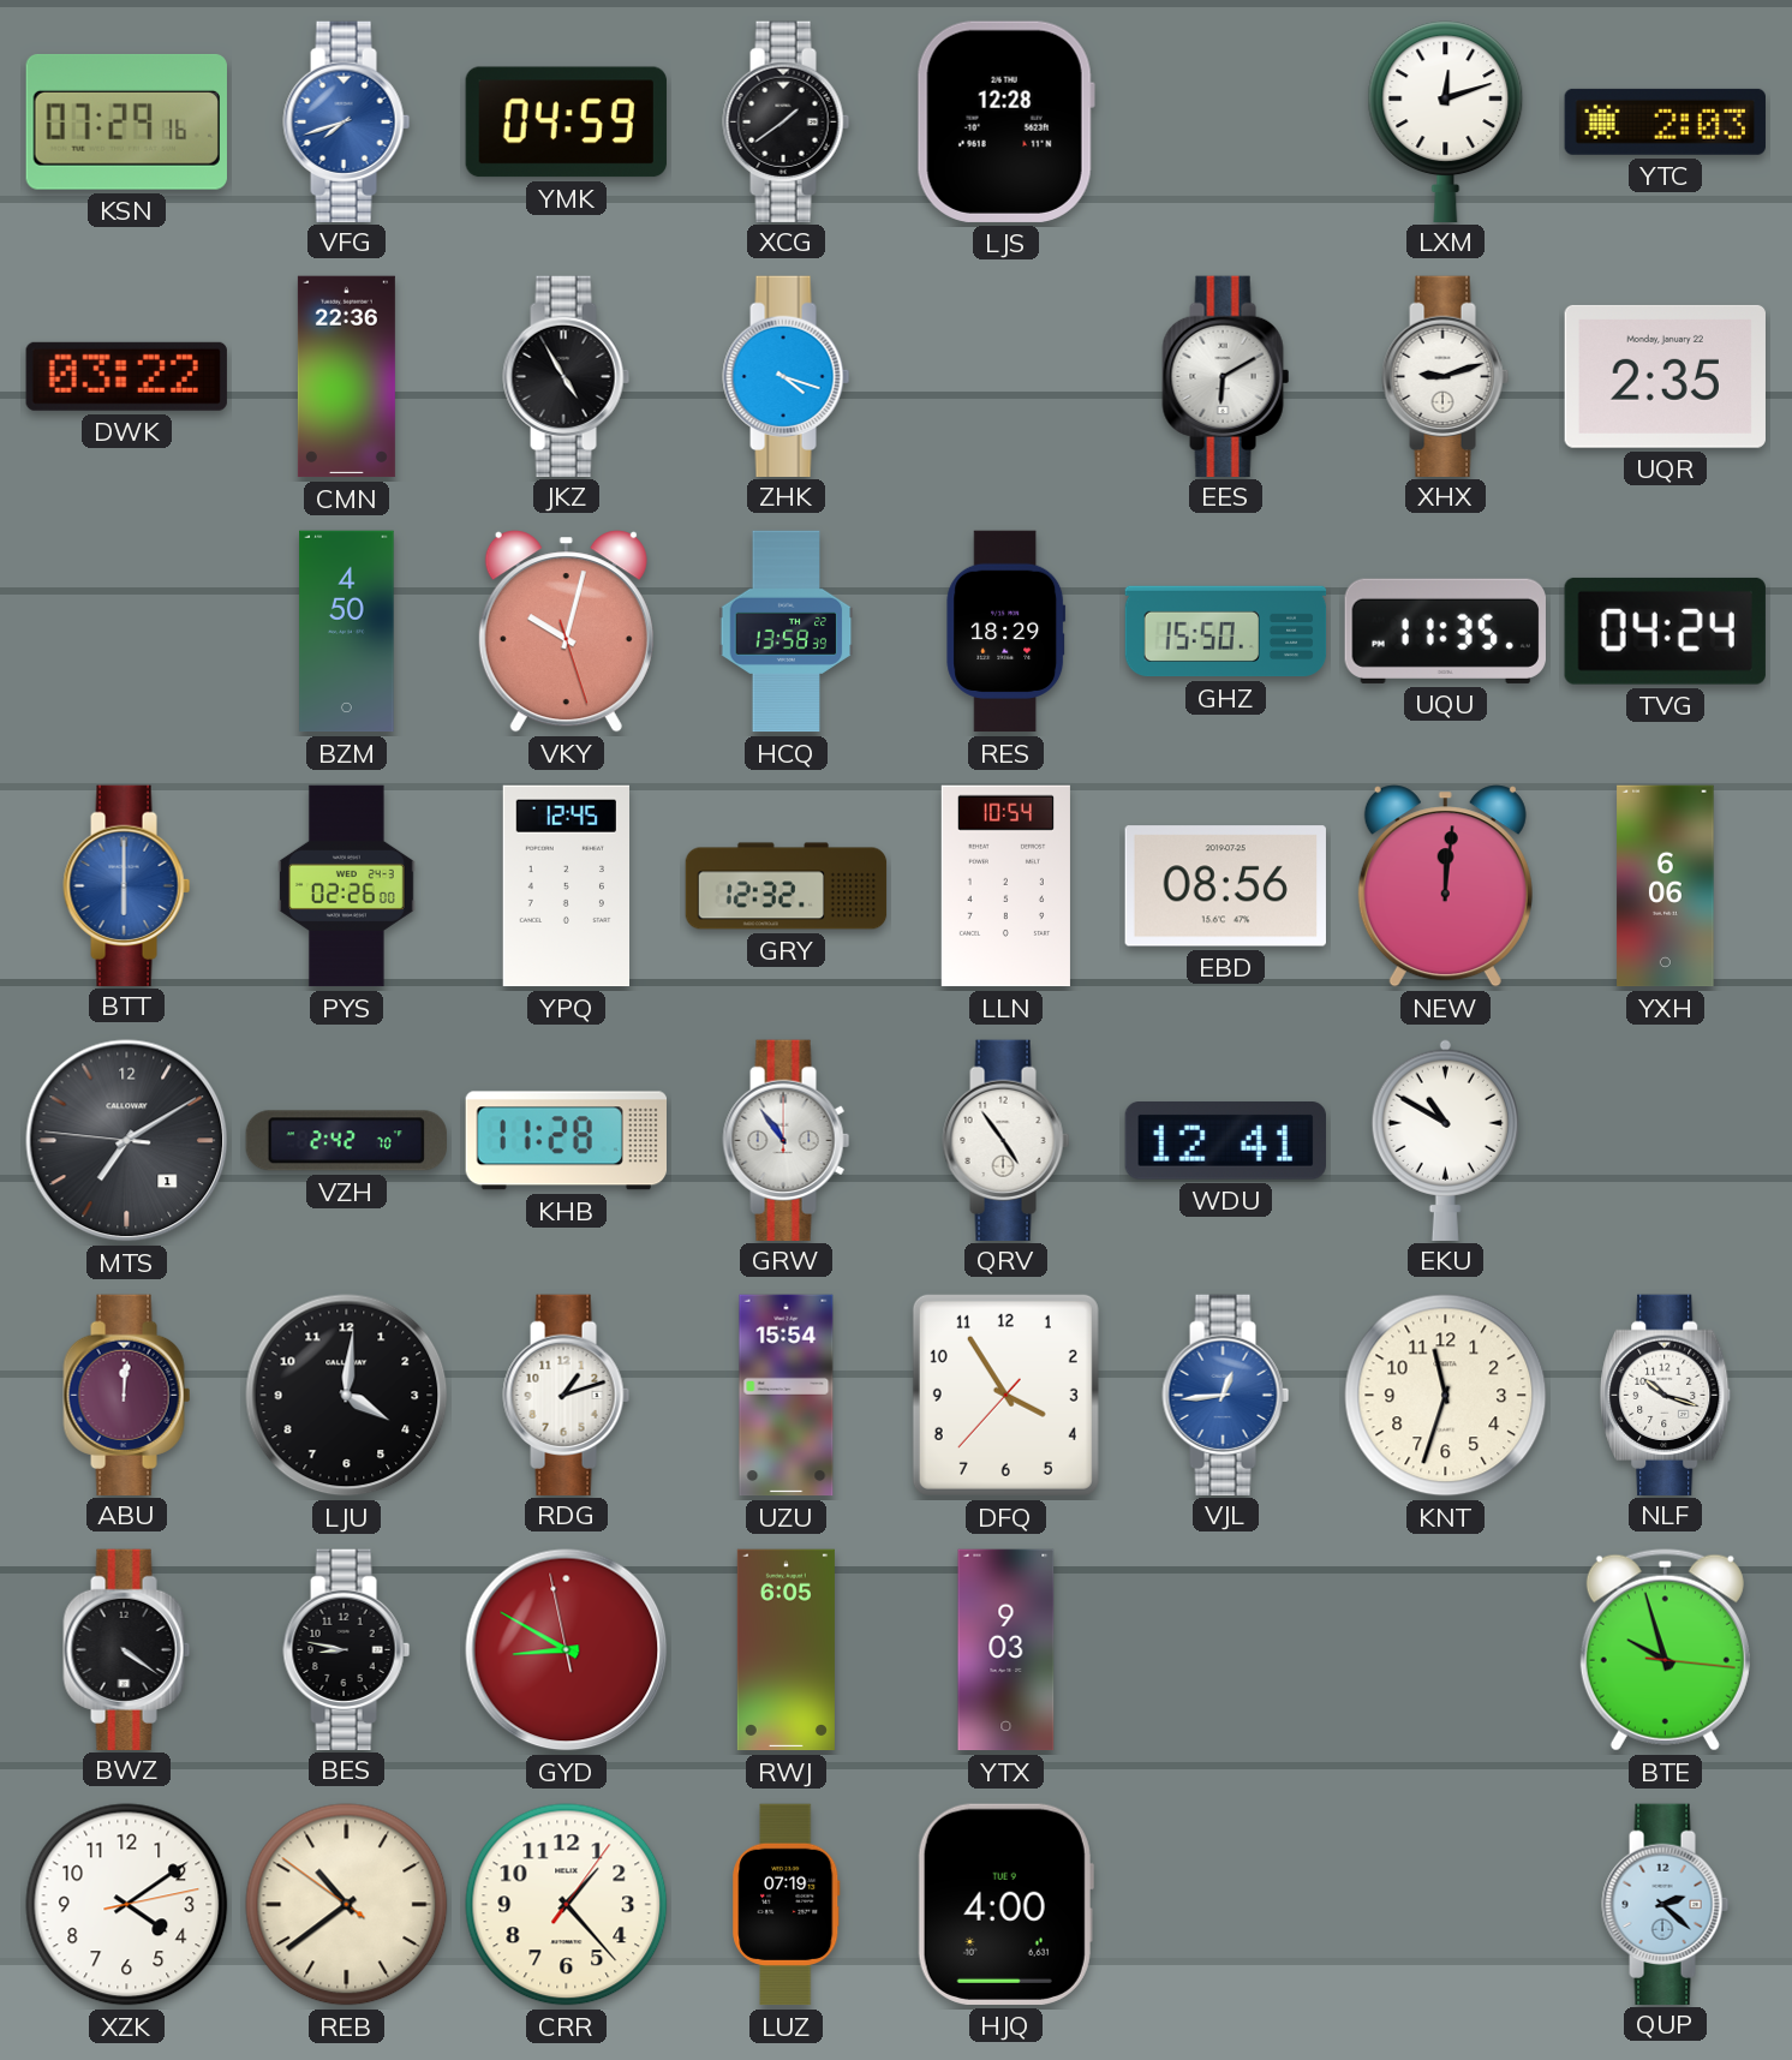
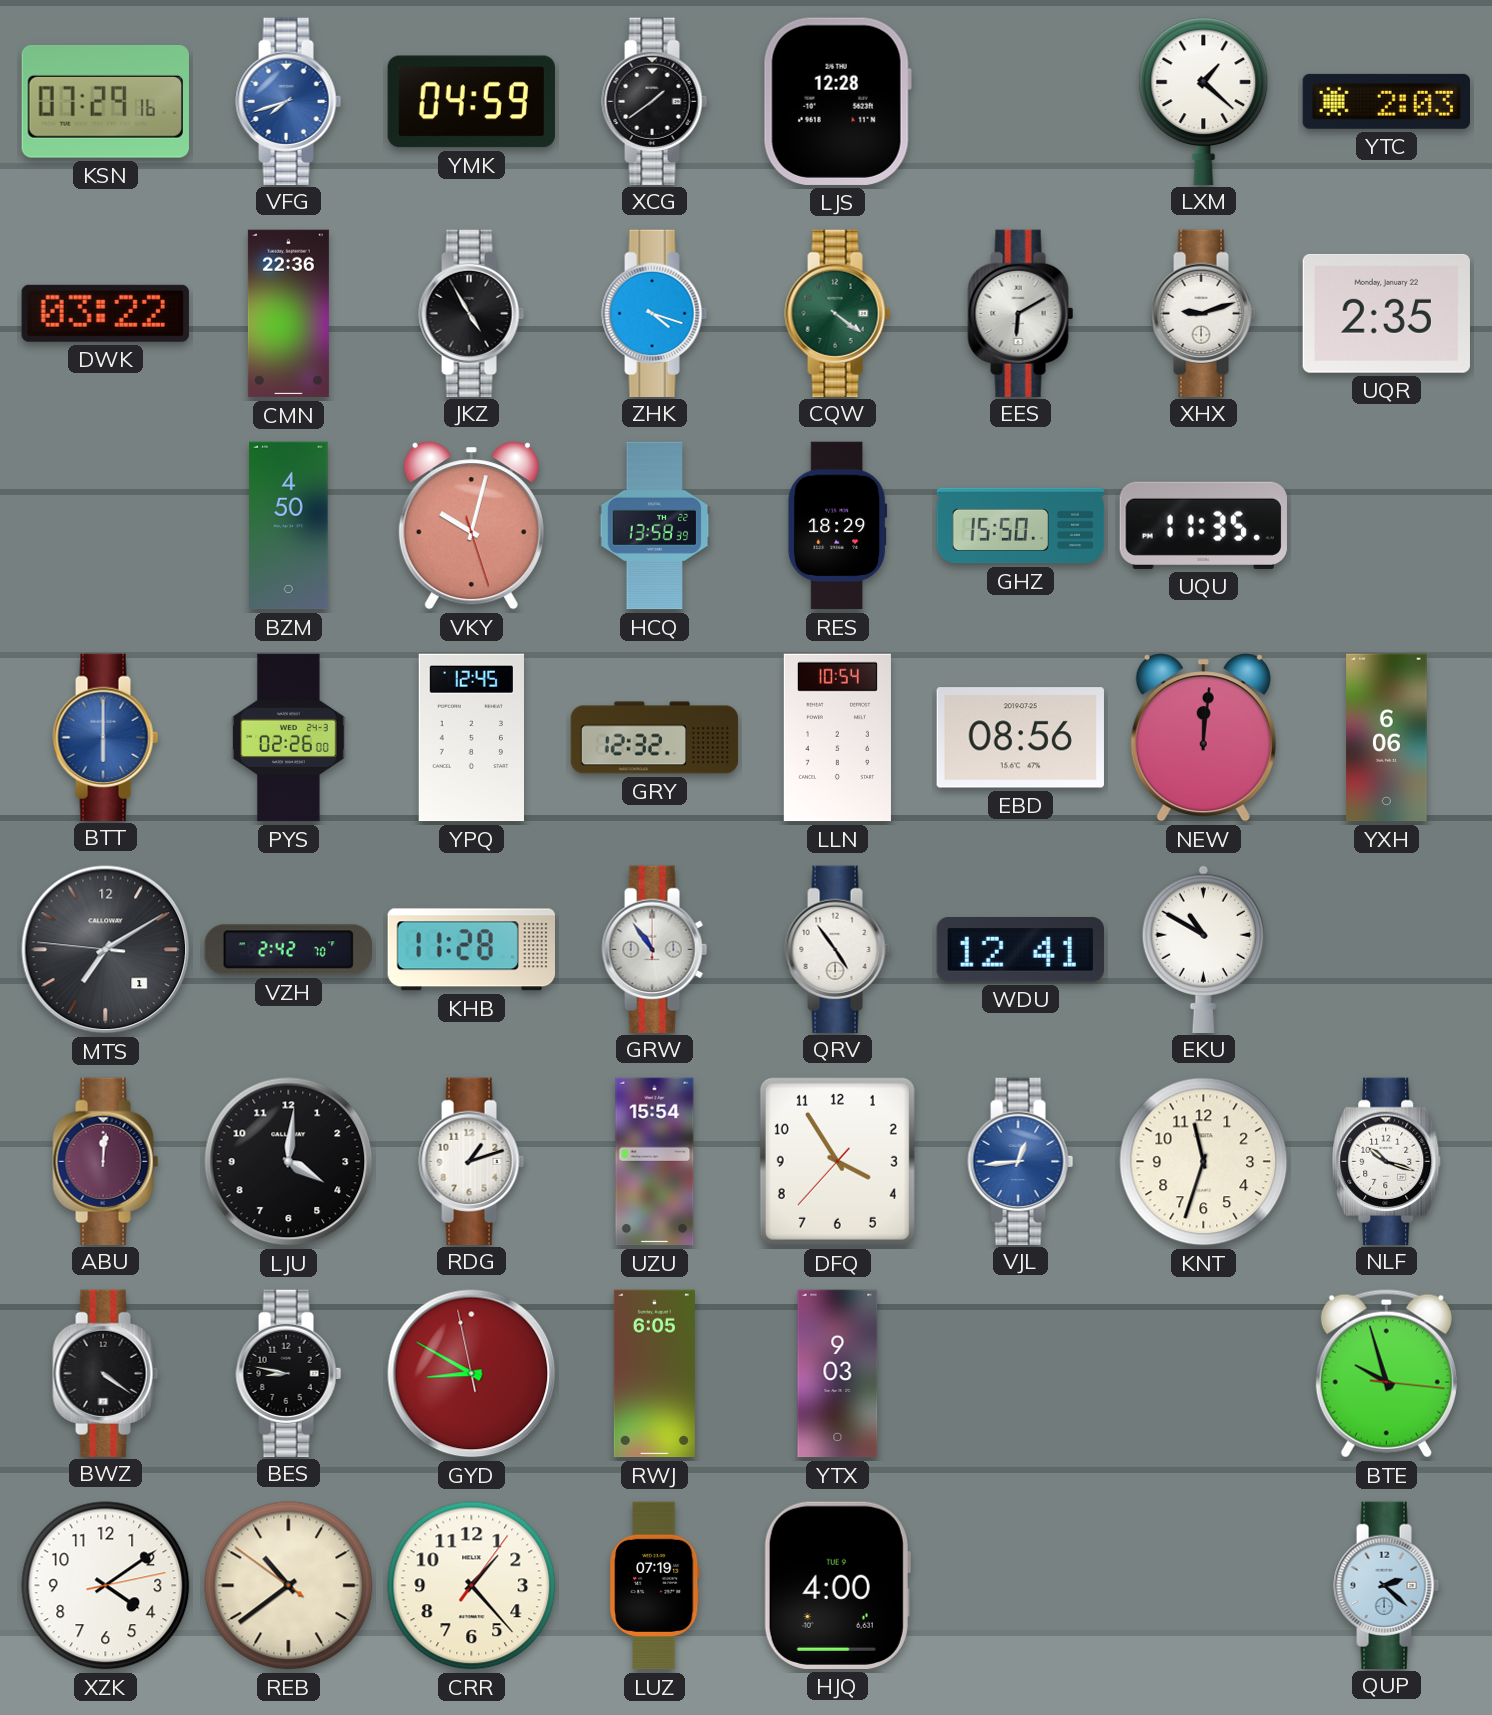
LXM: 12:12 -> 1:22
CQW: none -> 4:21
TVG: 04:24 -> none
